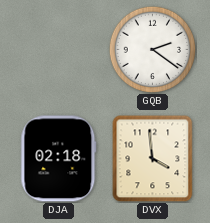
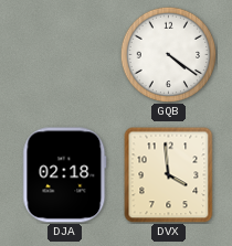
GQB: 2:21 -> 4:21
